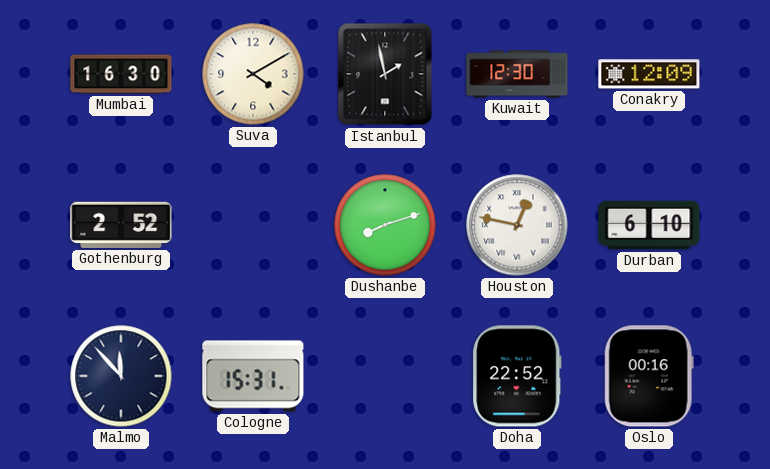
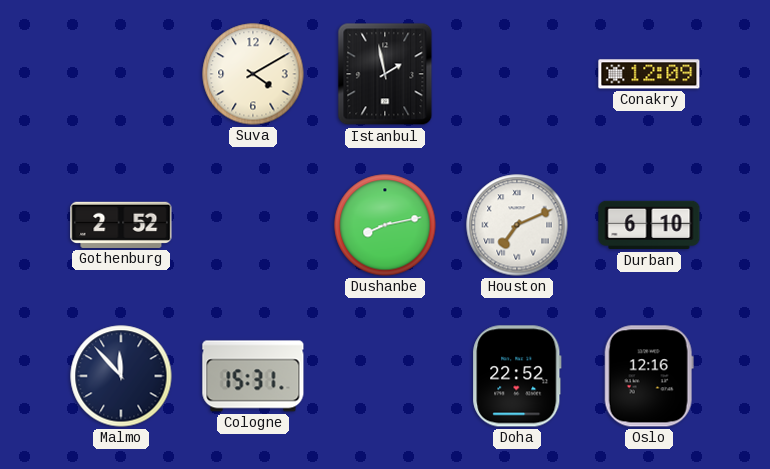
Mumbai: 16:30 -> none
Kuwait: 12:30 -> none
Dushanbe: 8:12 -> 8:13
Houston: 12:47 -> 7:11
Oslo: 00:16 -> 12:16
